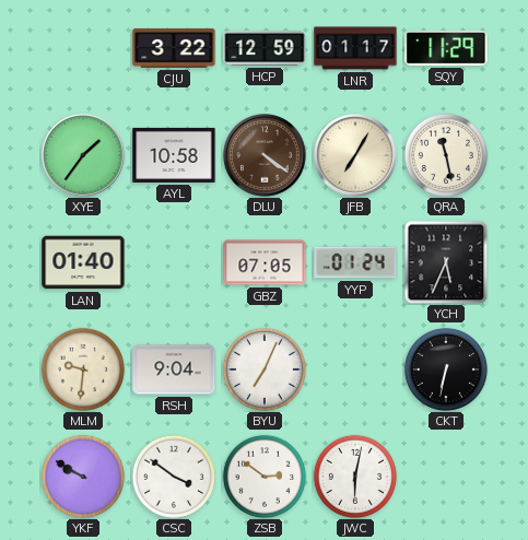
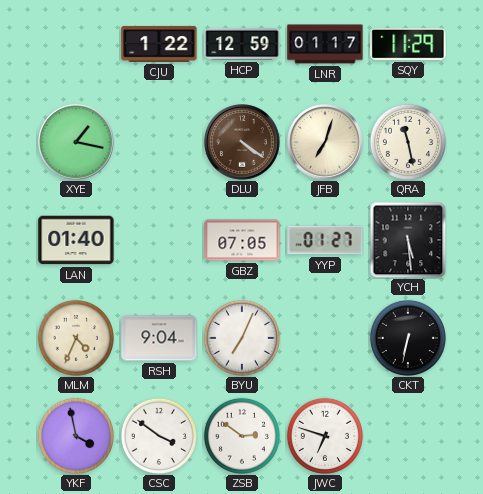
CJU: 3:22 -> 1:22
XYE: 1:36 -> 1:17
AYL: 10:58 -> none
JFB: 7:05 -> 7:03
YYP: 01:24 -> 01:27
YCH: 5:34 -> 5:29
MLM: 9:31 -> 4:34
YKF: 9:50 -> 3:58
JWC: 6:02 -> 6:48
